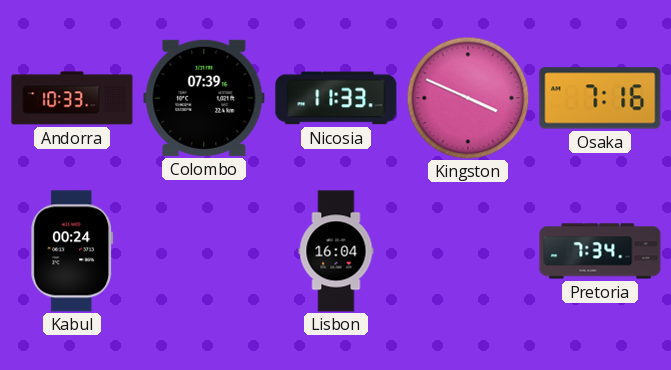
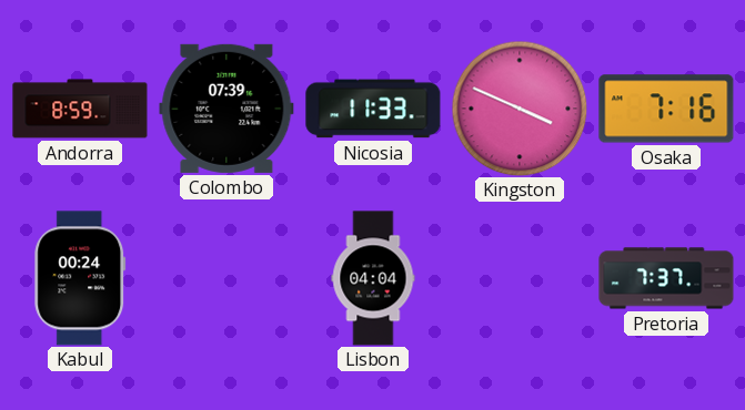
Andorra: 10:33 -> 8:59
Lisbon: 16:04 -> 04:04
Pretoria: 7:34 -> 7:37
